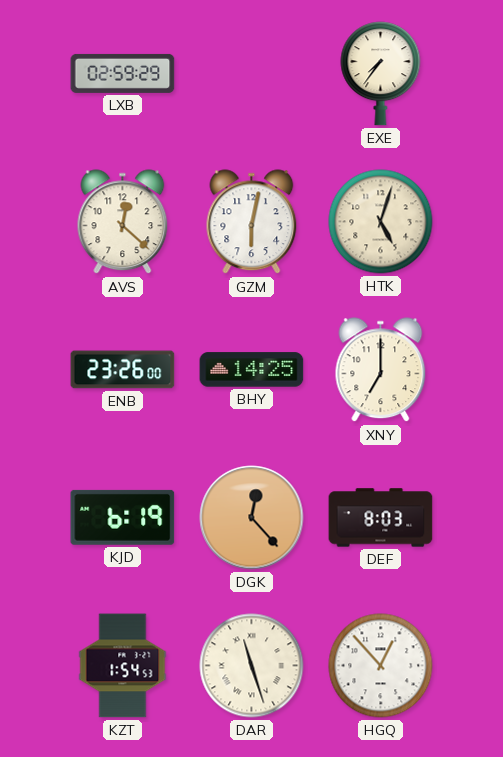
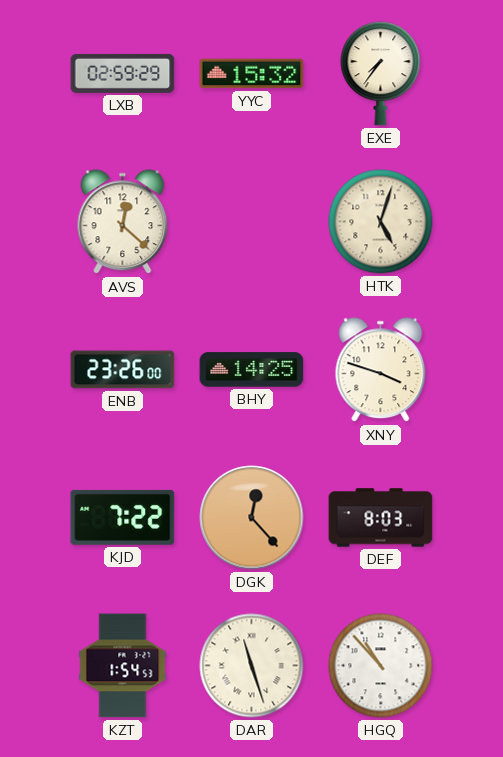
YYC: none -> 15:32
GZM: 6:02 -> none
XNY: 7:00 -> 3:48
KJD: 6:19 -> 7:22
HGQ: 12:53 -> 10:53
